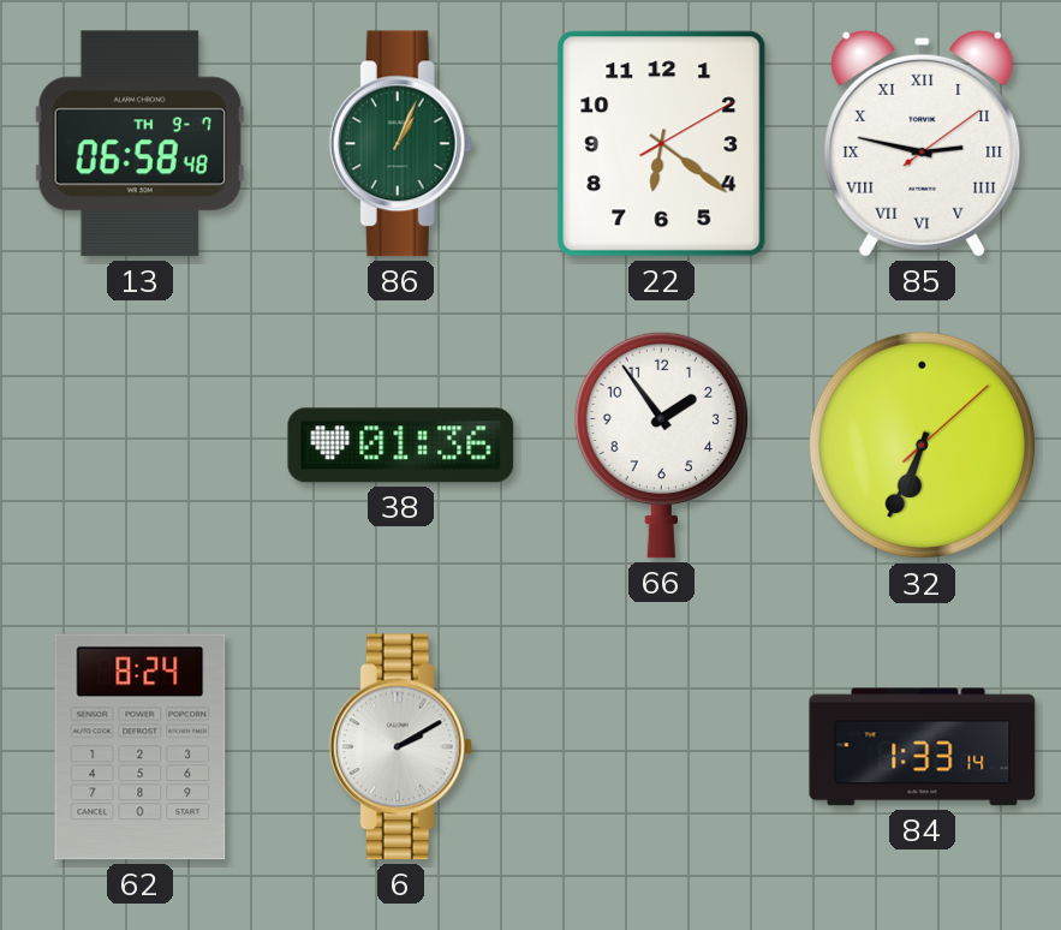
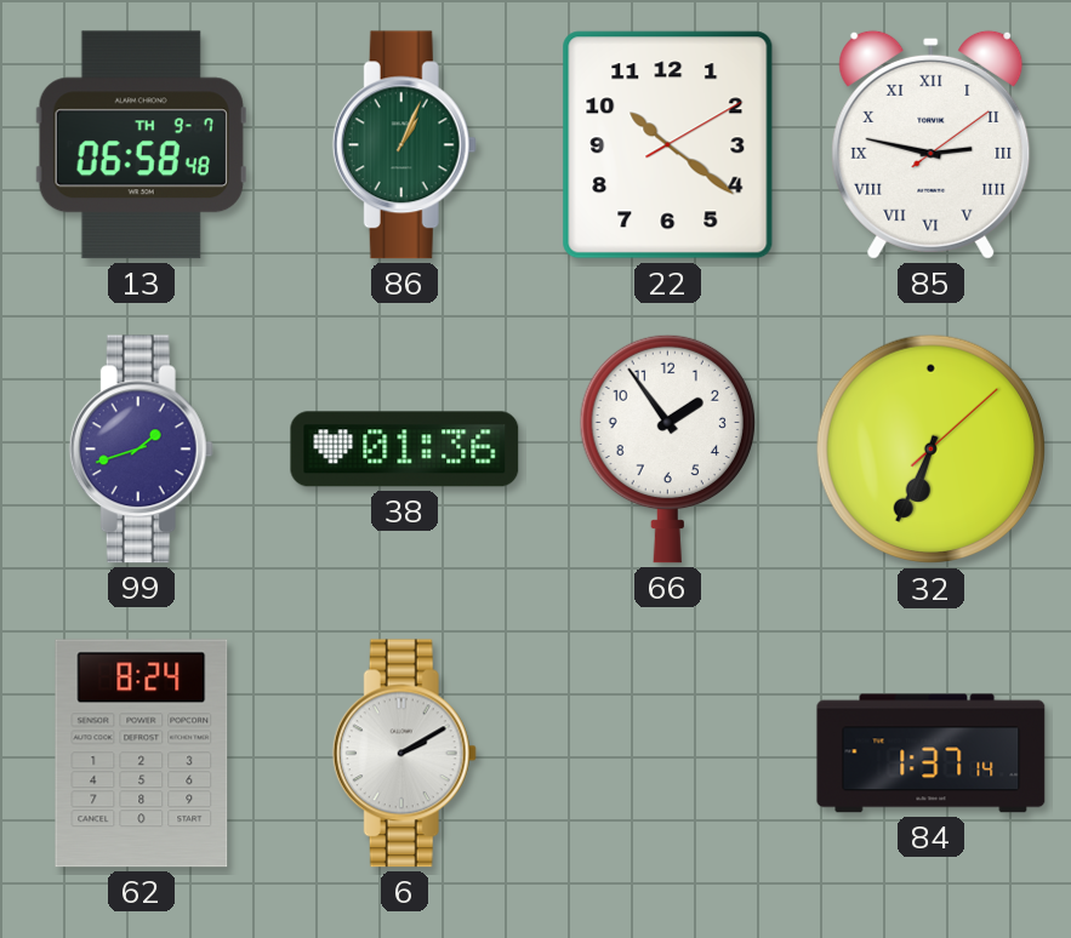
22: 6:21 -> 10:21
99: none -> 1:42
84: 1:33 -> 1:37
